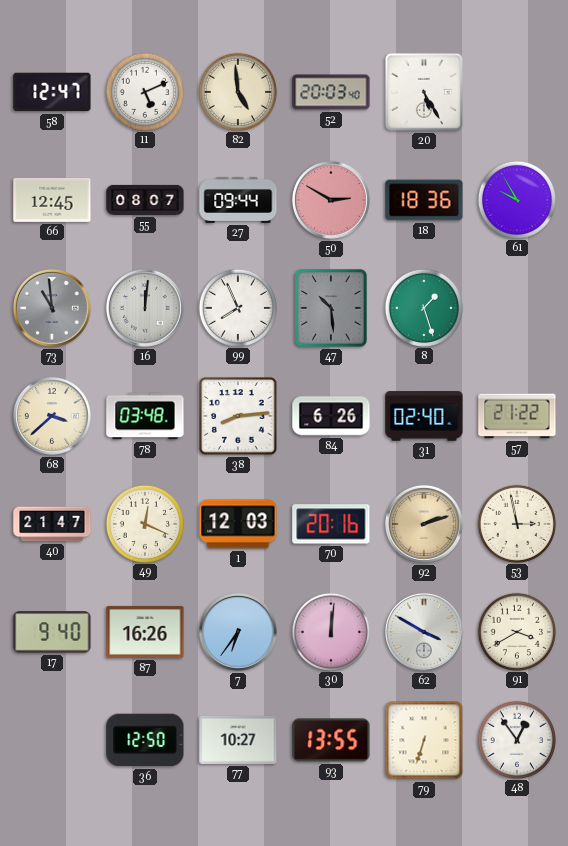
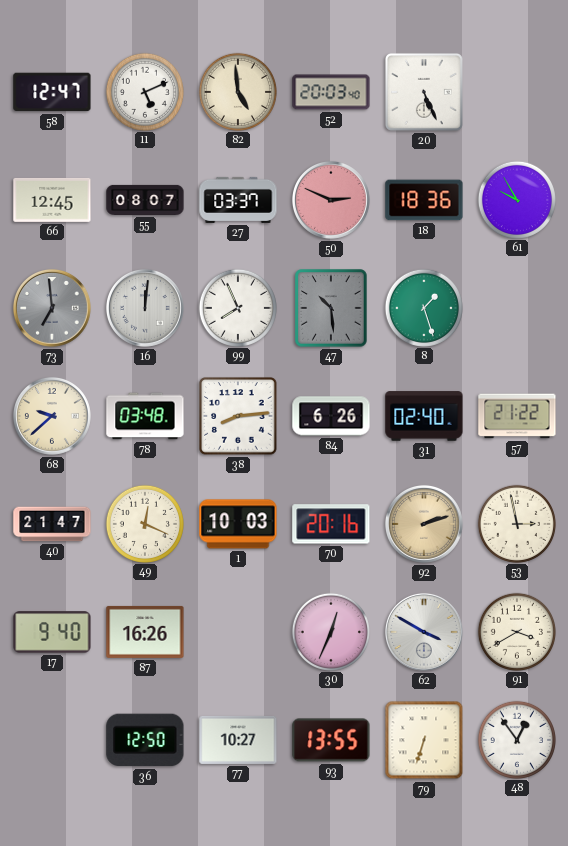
20: 5:25 -> 5:26
27: 09:44 -> 03:37
50: 2:50 -> 2:49
73: 10:59 -> 6:59
68: 3:38 -> 9:38
1: 12:03 -> 10:03
7: 6:36 -> none
30: 12:01 -> 12:34
